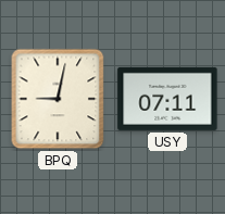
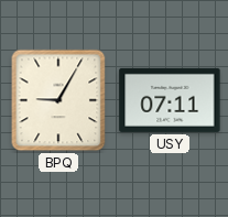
BPQ: 9:02 -> 9:05
